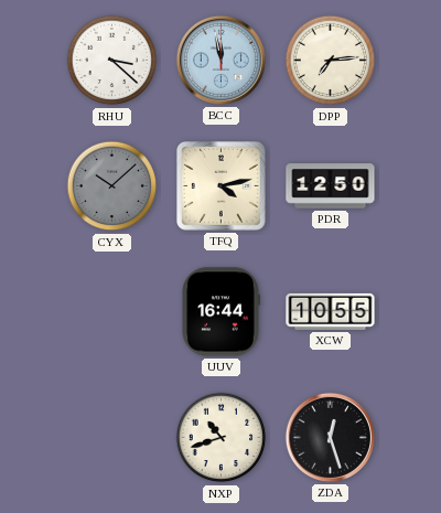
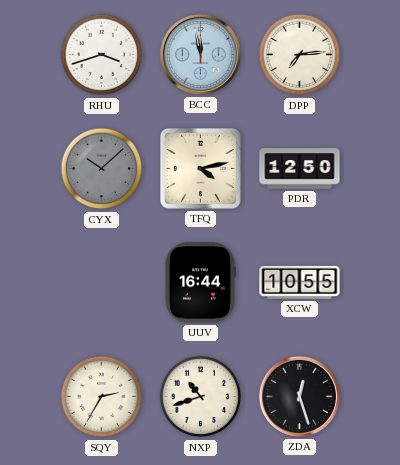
RHU: 3:22 -> 3:42
SQY: none -> 2:35
